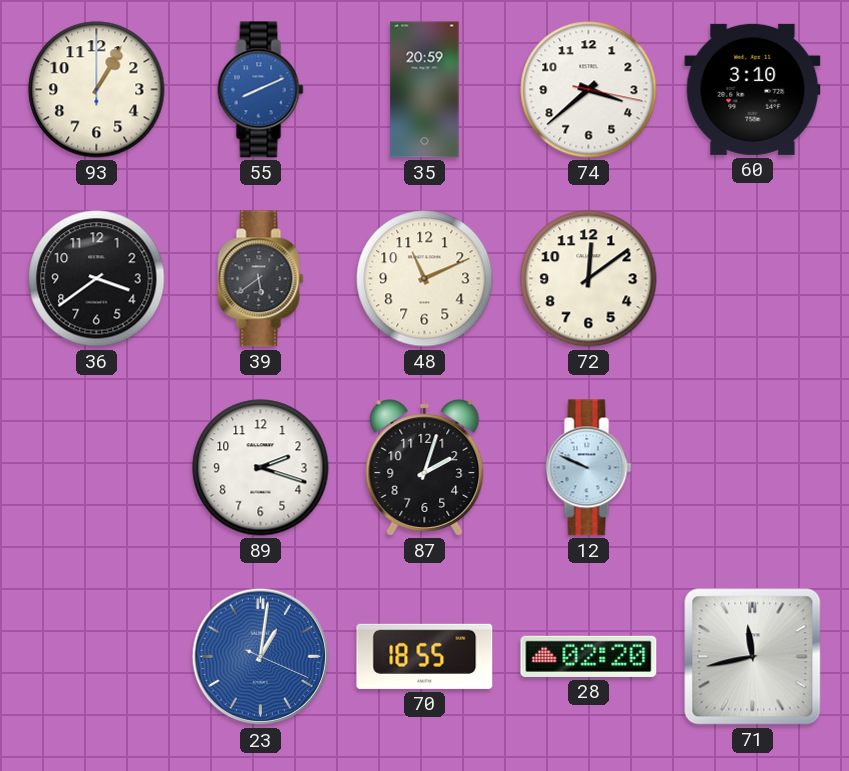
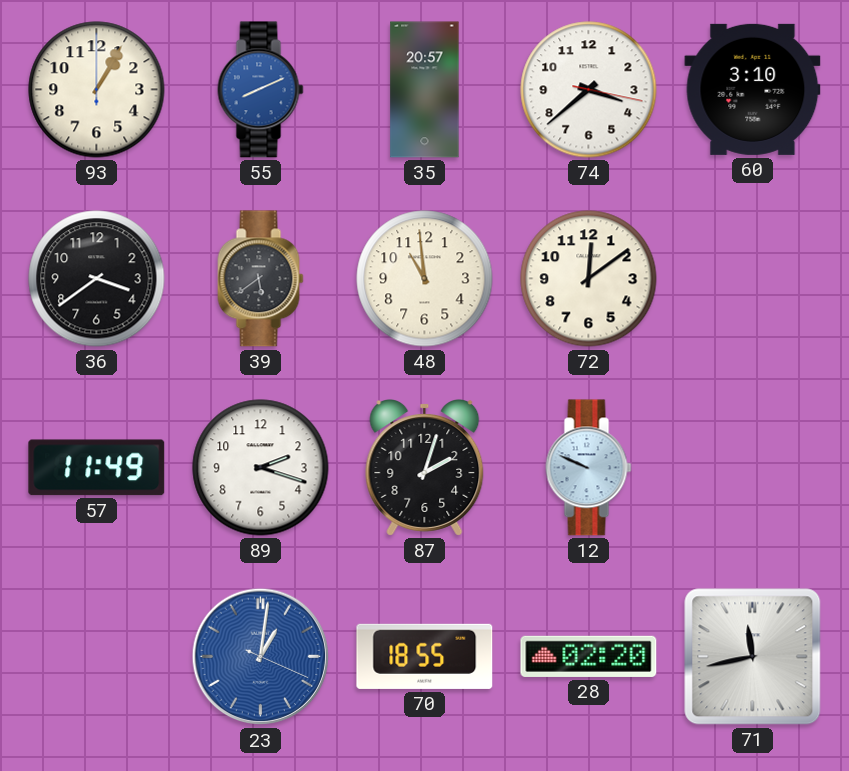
35: 20:59 -> 20:57
48: 11:11 -> 10:59
57: none -> 11:49
